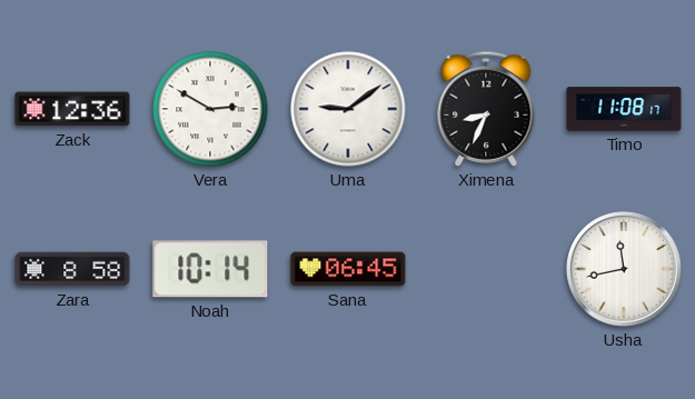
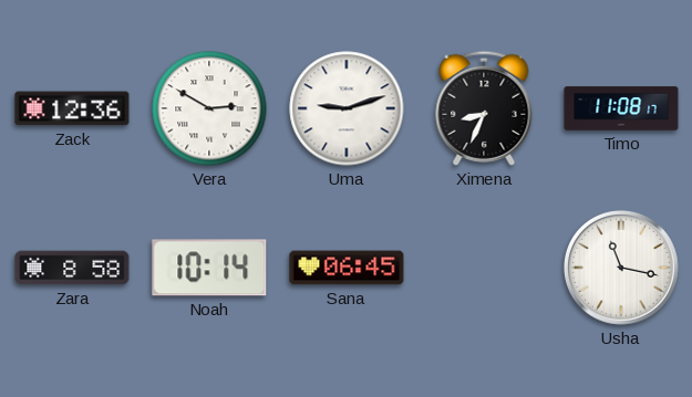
Uma: 9:09 -> 9:12
Usha: 11:43 -> 11:17
